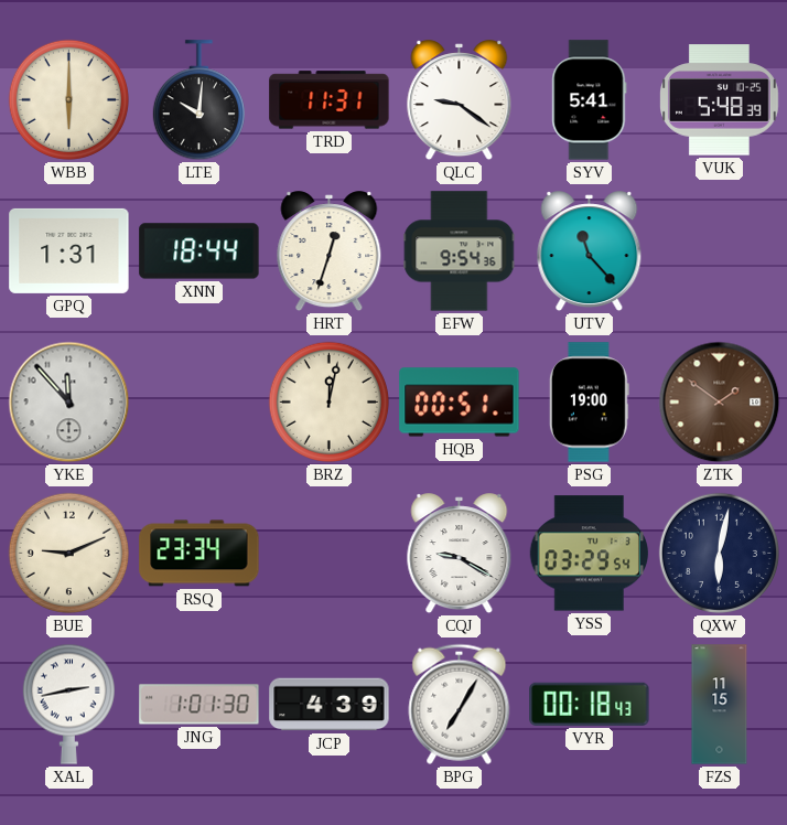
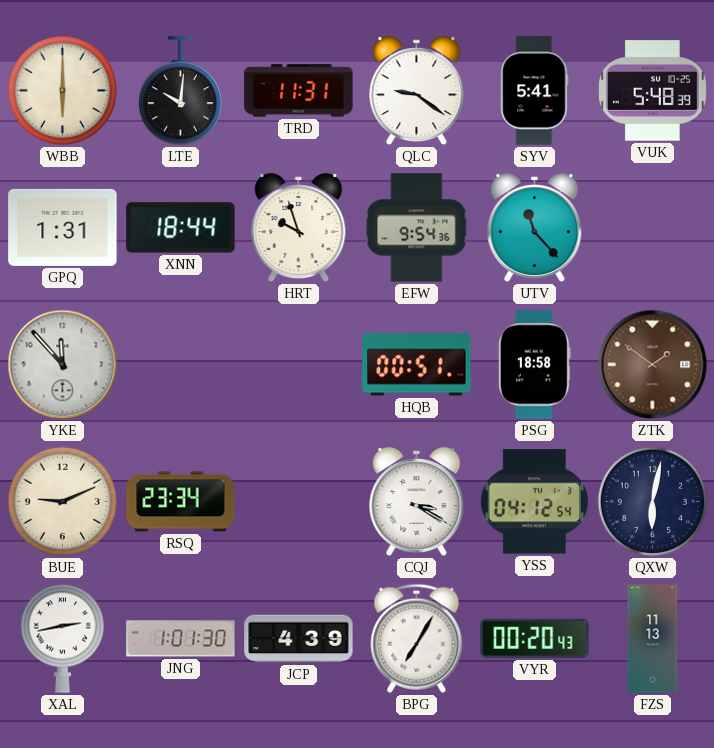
HRT: 12:33 -> 9:57
BRZ: 12:02 -> none
PSG: 19:00 -> 18:58
CQJ: 9:20 -> 3:20
YSS: 03:29 -> 04:12
VYR: 00:18 -> 00:20
FZS: 11:15 -> 11:13
